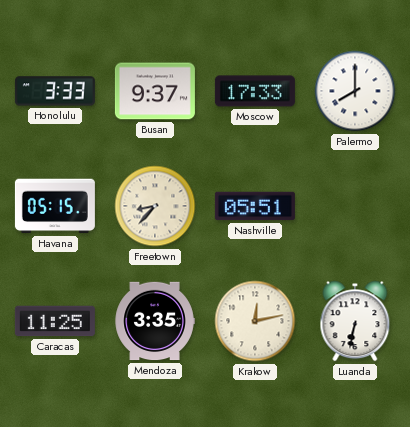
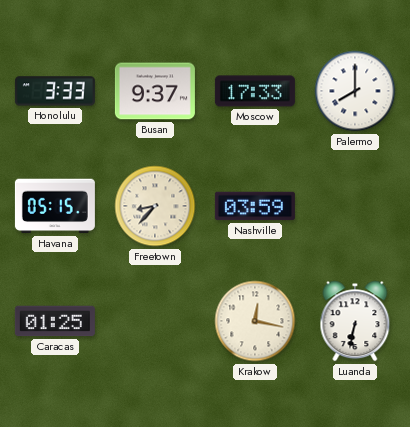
Nashville: 05:51 -> 03:59
Caracas: 11:25 -> 01:25
Mendoza: 3:35 -> none
Krakow: 12:13 -> 12:17
